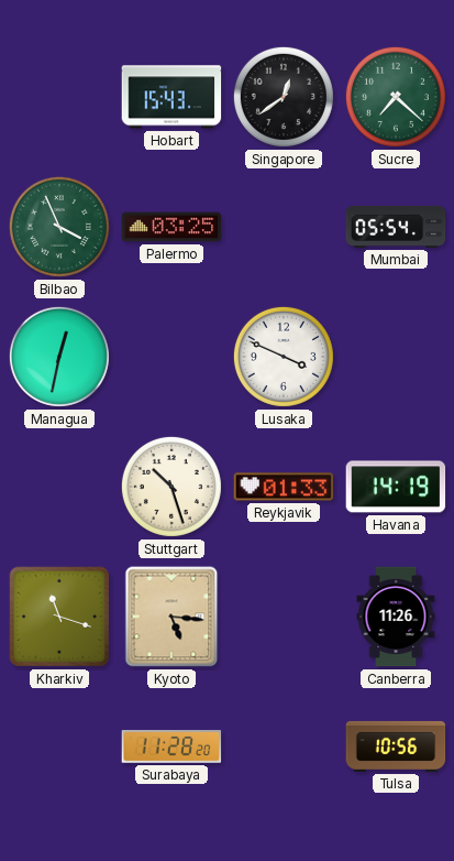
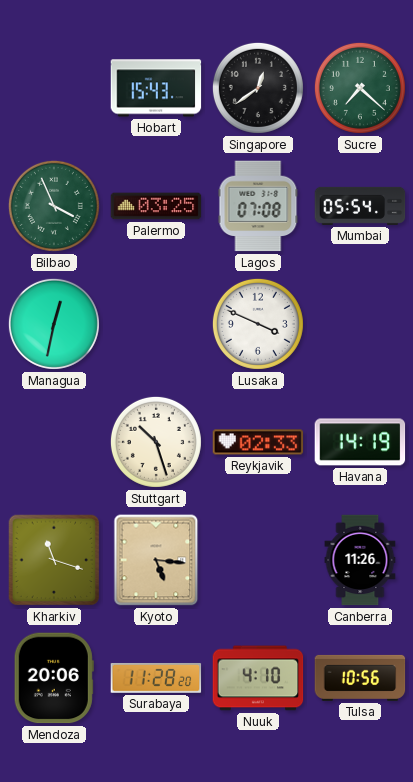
Lagos: none -> 07:08
Reykjavik: 01:33 -> 02:33
Mendoza: none -> 20:06
Nuuk: none -> 4:10
